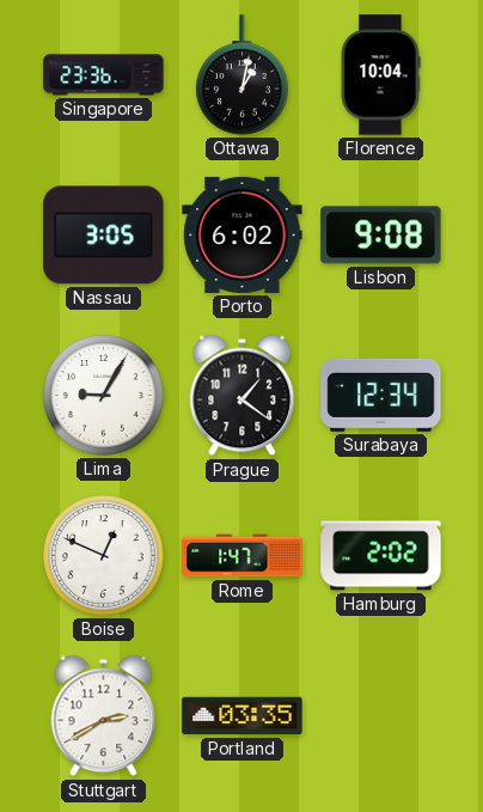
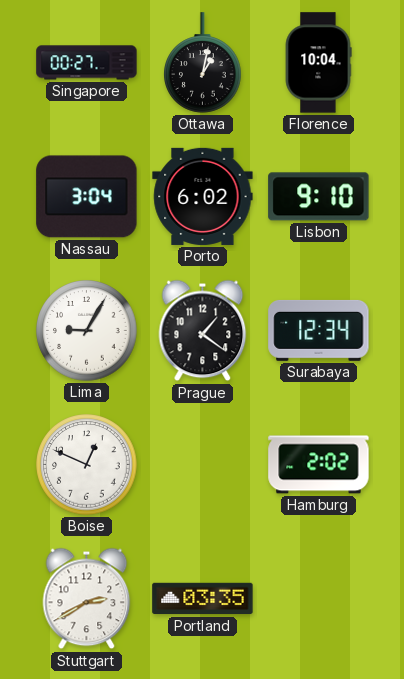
Singapore: 23:36 -> 00:27
Nassau: 3:05 -> 3:04
Lisbon: 9:08 -> 9:10
Rome: 1:47 -> none
